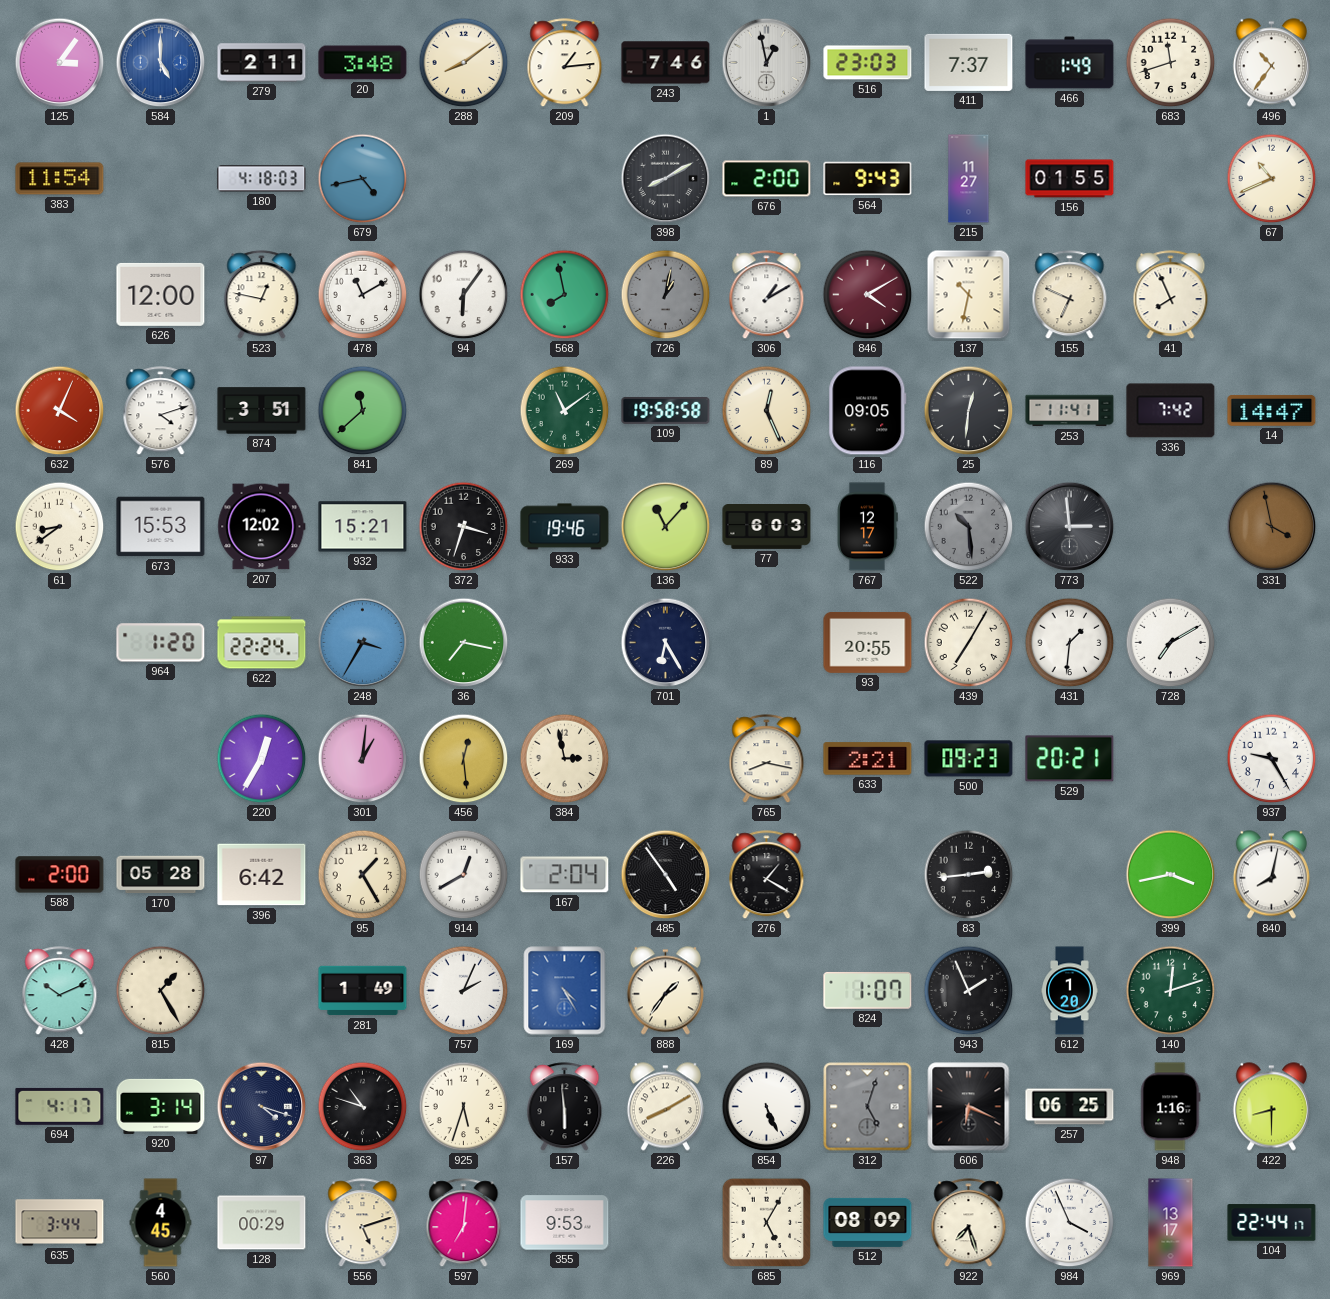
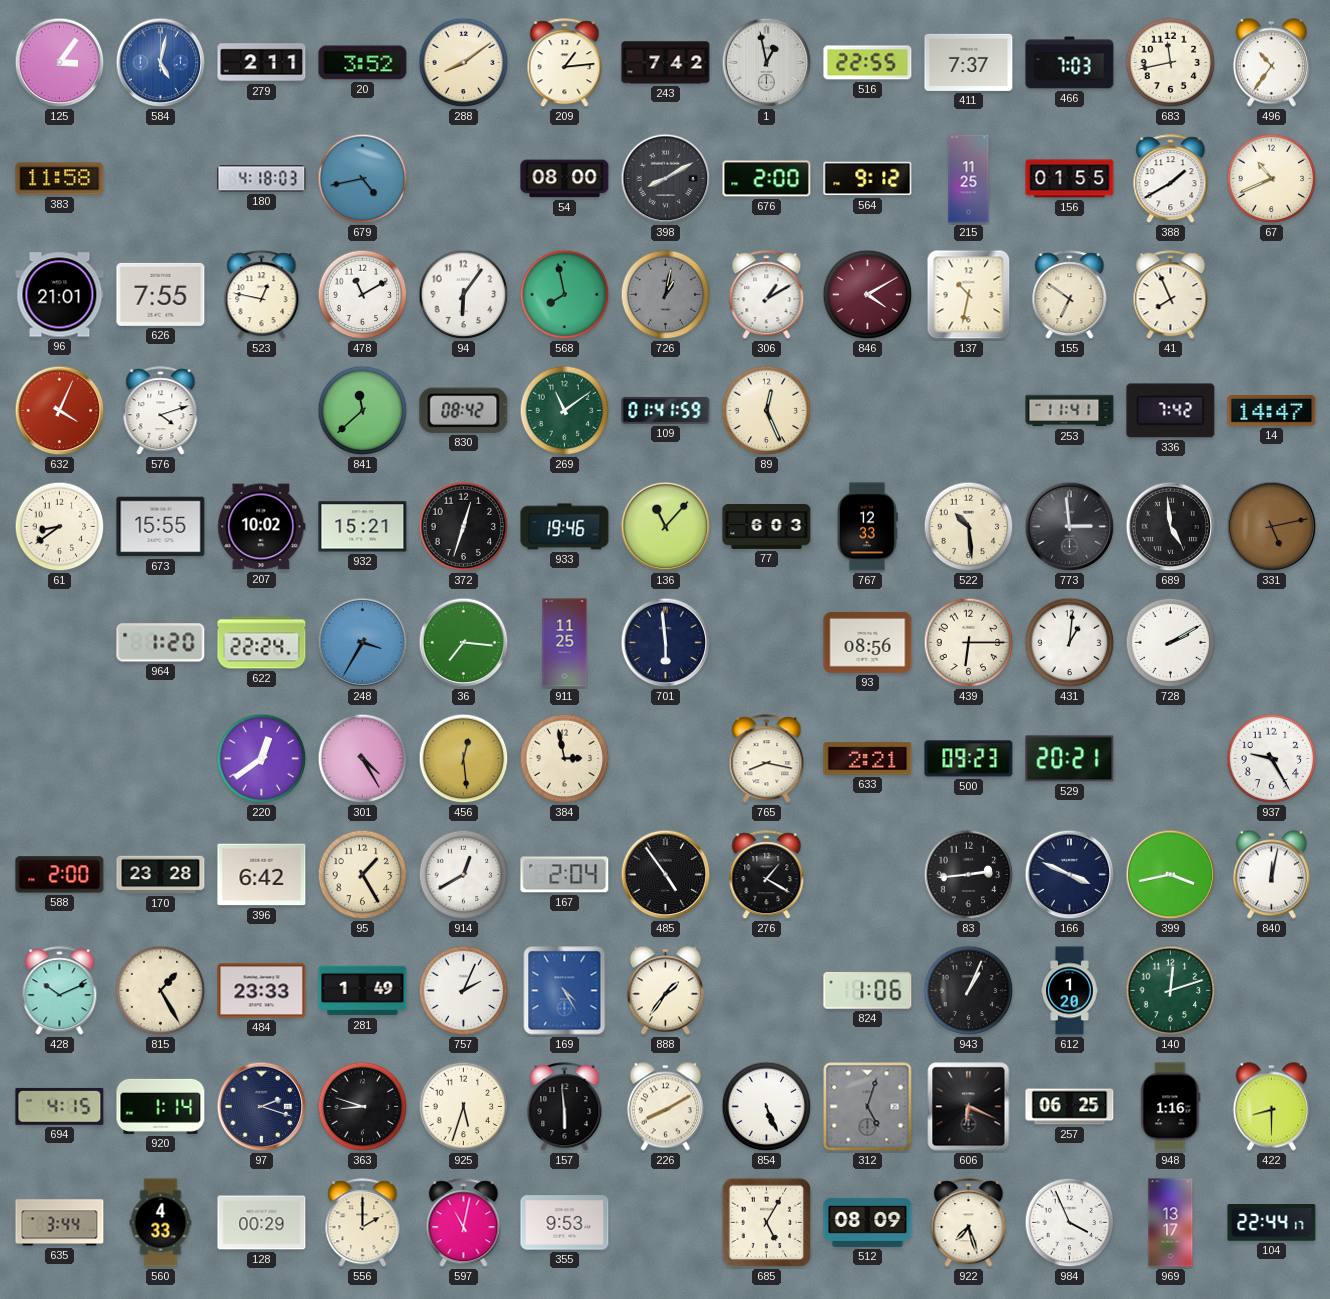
584: 5:00 -> 5:02
20: 3:48 -> 3:52
243: 7:46 -> 7:42
516: 23:03 -> 22:55
466: 1:49 -> 7:03
683: 11:42 -> 11:43
383: 11:54 -> 11:58
54: none -> 08:00
564: 9:43 -> 9:12
215: 11:27 -> 11:25
388: none -> 1:40
96: none -> 21:01
626: 12:00 -> 7:55
155: 6:49 -> 6:51
874: 3:51 -> none
830: none -> 08:42
109: 19:58 -> 01:41
116: 09:05 -> none
25: 12:31 -> none
673: 15:53 -> 15:55
207: 12:02 -> 10:02
372: 3:33 -> 12:33
767: 12:17 -> 12:33
522 dial: grey -> cream
689: none -> 4:59
331: 3:58 -> 5:13
36: 7:17 -> 7:16
911: none -> 11:25
701: 6:25 -> 5:59
93: 20:55 -> 08:56
439: 7:05 -> 6:15
431: 1:31 -> 1:01
728: 7:10 -> 2:10
220: 12:35 -> 12:39
301: 1:01 -> 4:25
170: 05:28 -> 23:28
166: none -> 3:49
840: 8:02 -> 12:02
484: none -> 23:33
824: 1:07 -> 1:06
943: 1:56 -> 1:04
694: 4:17 -> 4:15
920: 3:14 -> 1:14
97: 4:18 -> 2:18
363: 10:48 -> 8:48
560: 4:45 -> 4:33
556: 5:12 -> 2:00
597: 7:01 -> 11:02
